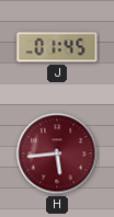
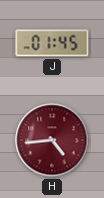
H: 5:44 -> 4:44
